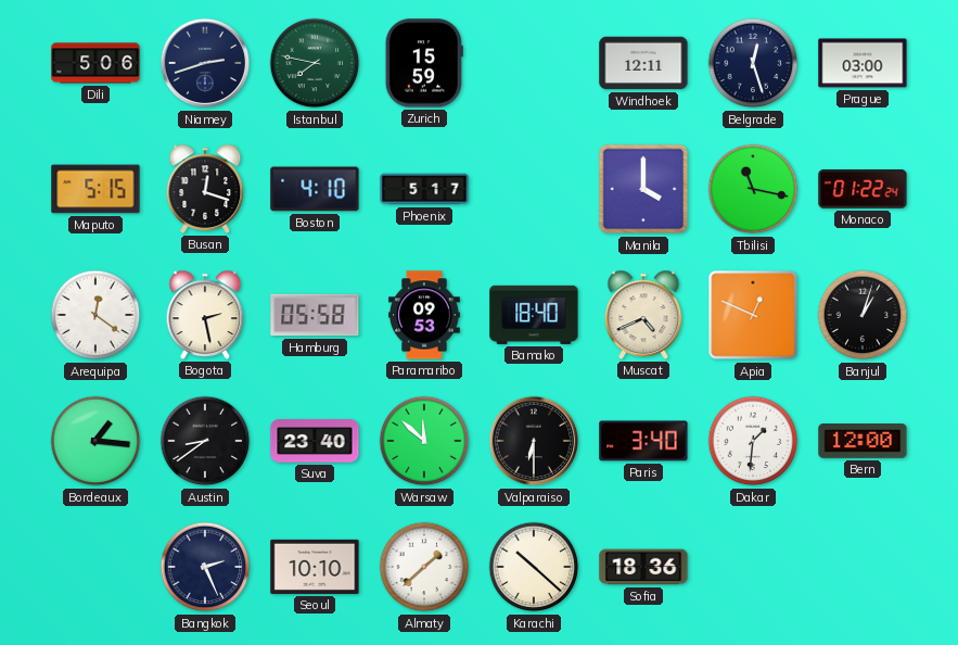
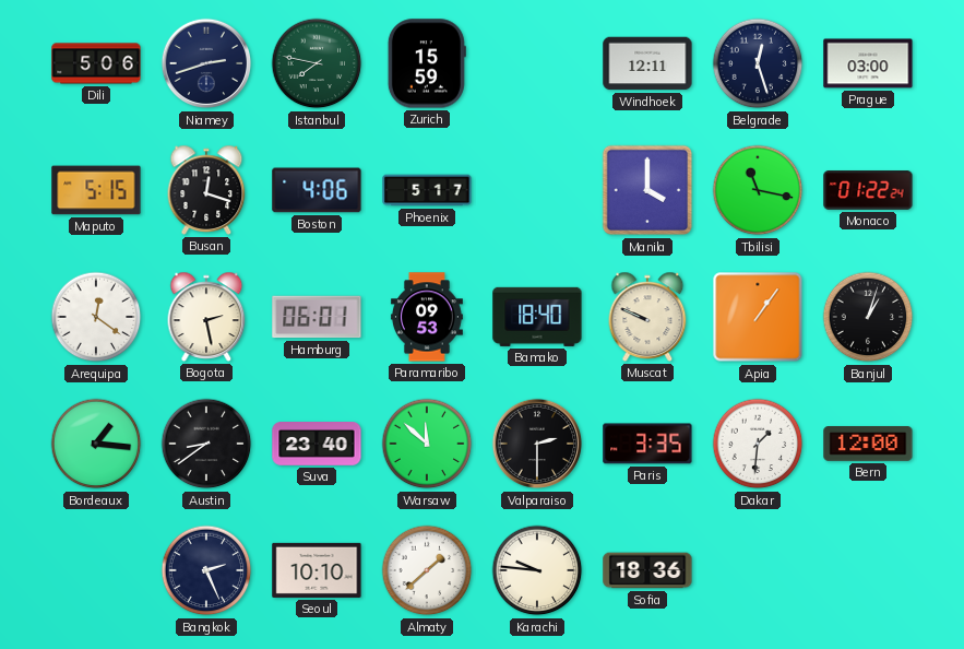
Boston: 4:10 -> 4:06
Hamburg: 05:58 -> 06:01
Muscat: 4:41 -> 9:49
Apia: 12:49 -> 1:06
Valparaiso: 6:30 -> 2:30
Paris: 3:40 -> 3:35
Karachi: 10:22 -> 9:46
